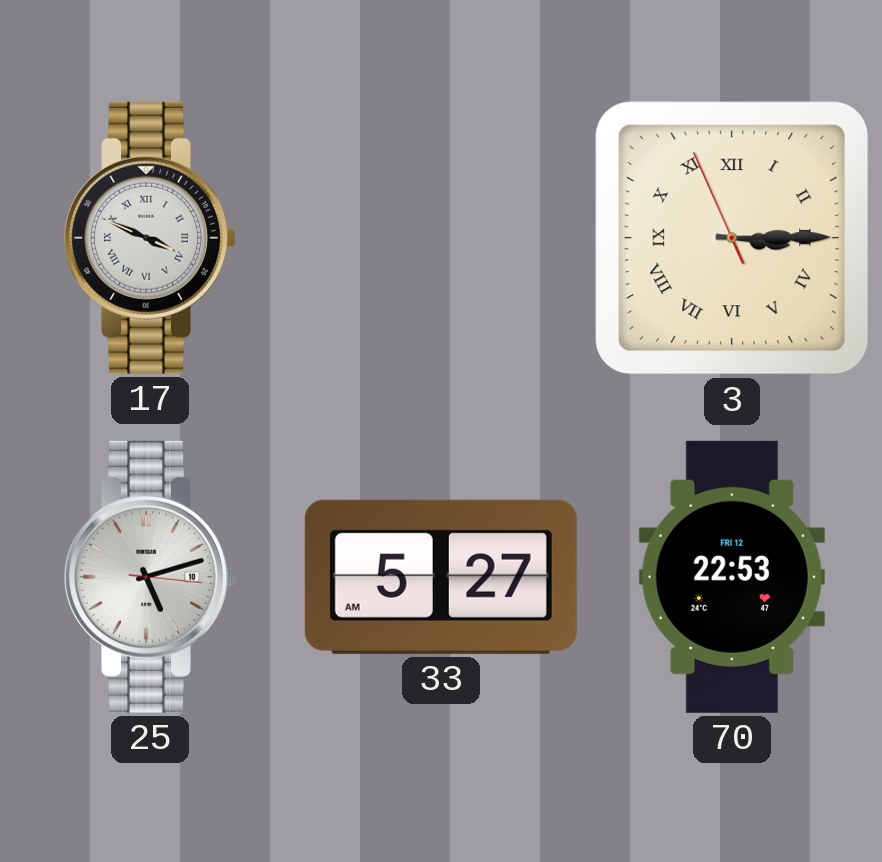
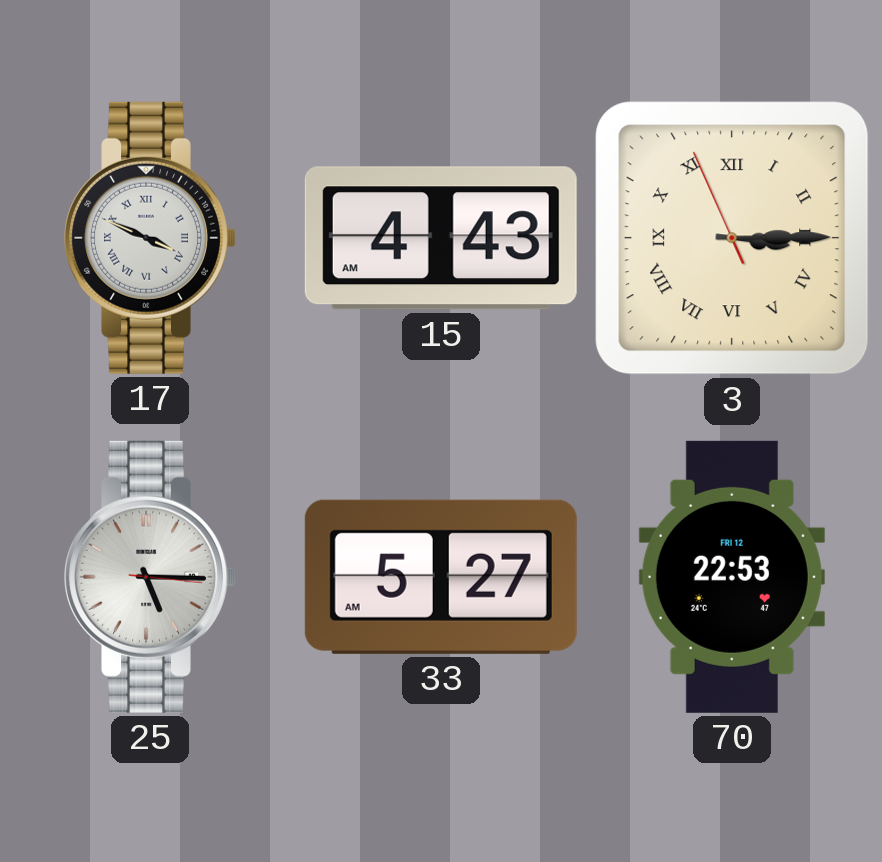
15: none -> 4:43
25: 5:12 -> 5:15
